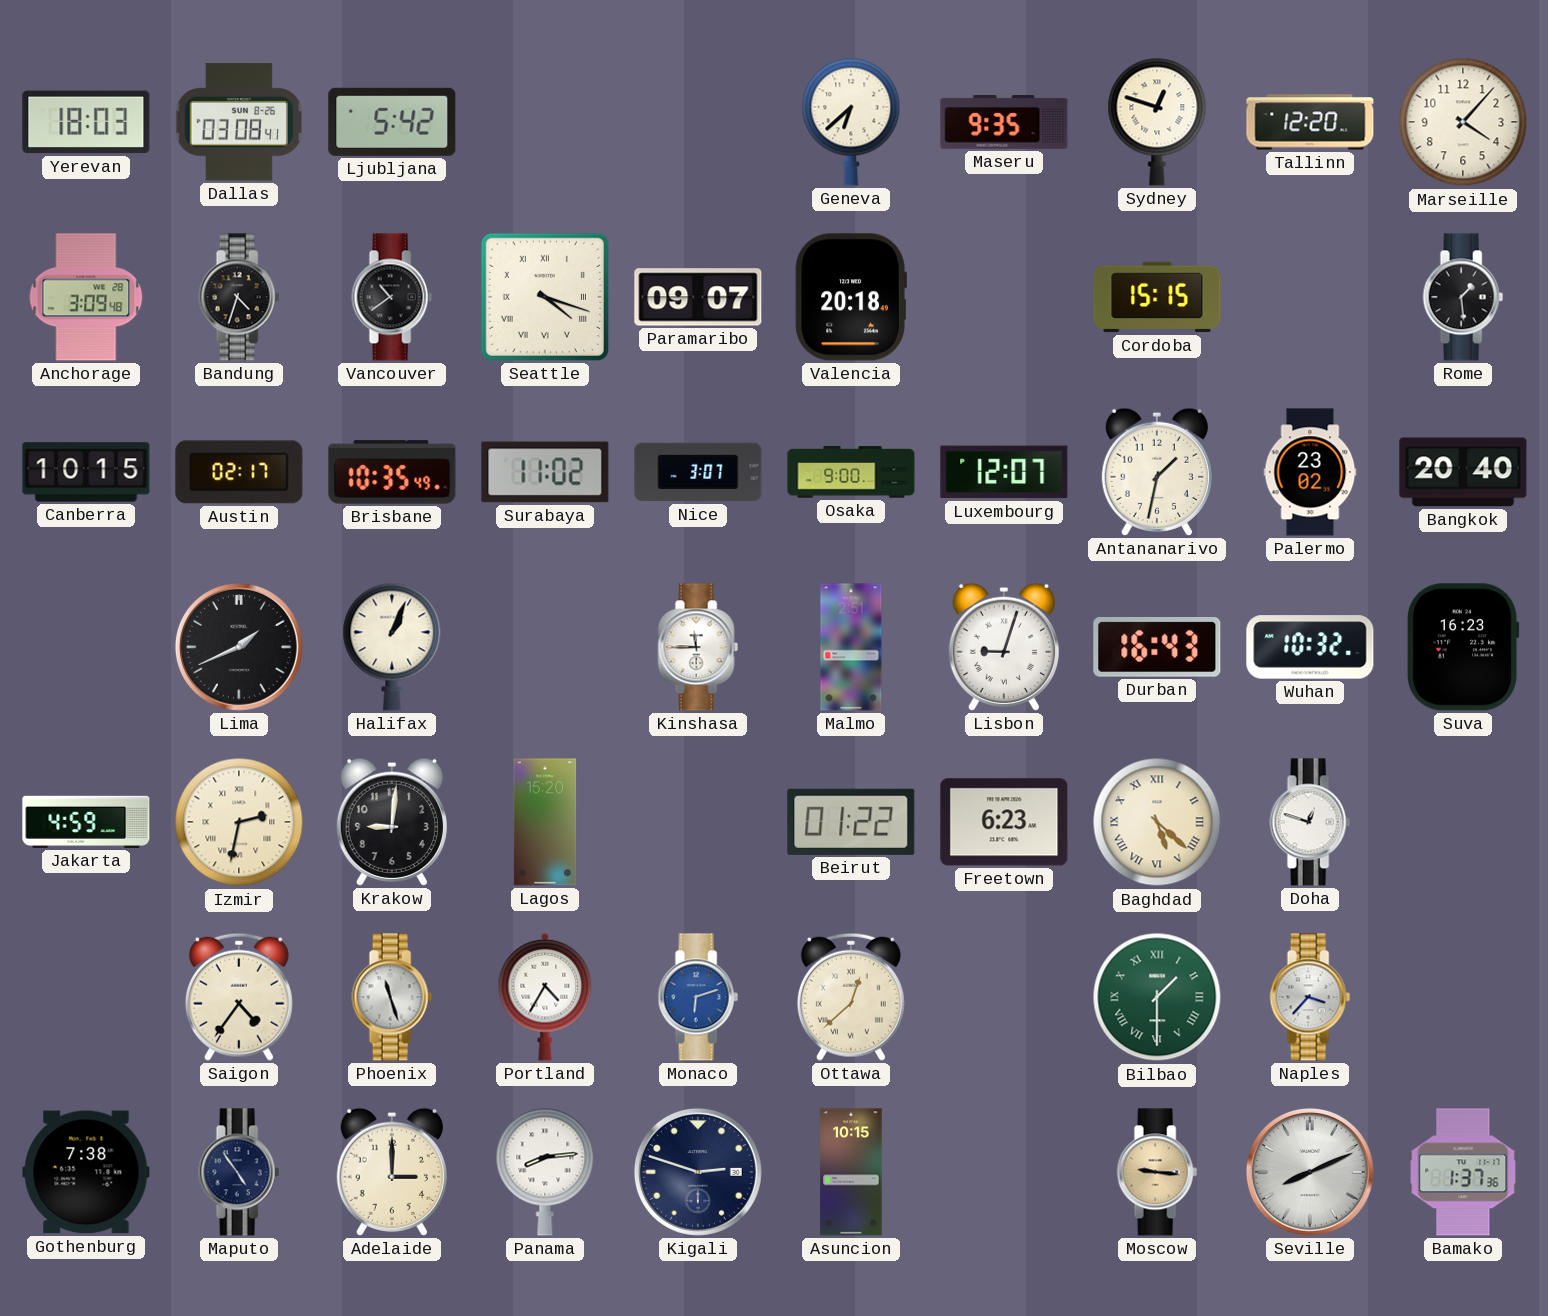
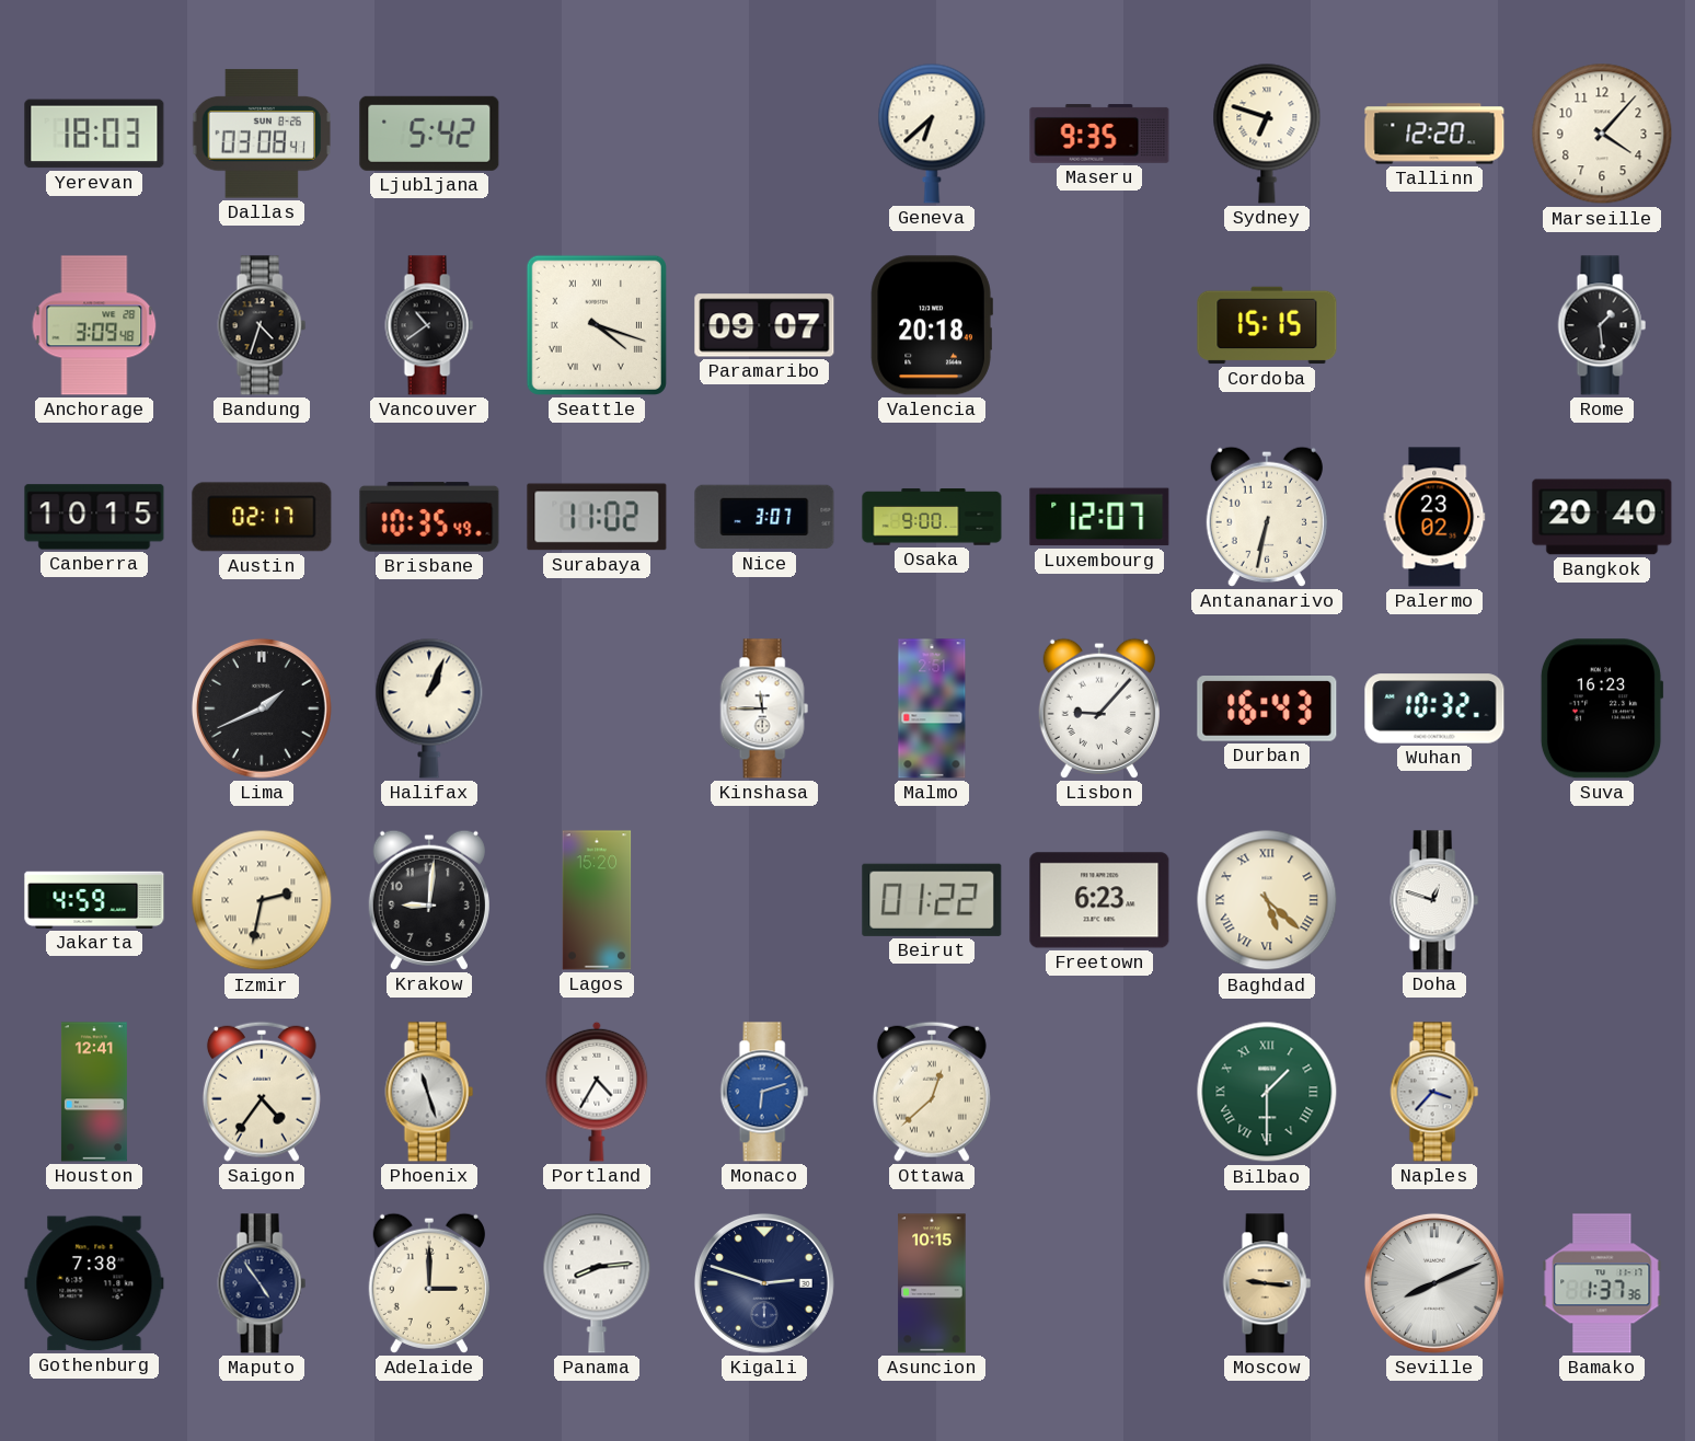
Sydney: 12:48 -> 6:48
Antananarivo: 1:32 -> 6:32
Lisbon: 9:03 -> 9:07
Houston: none -> 12:41
